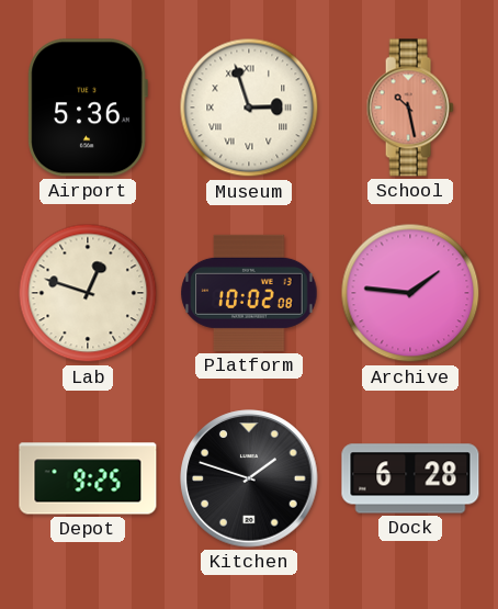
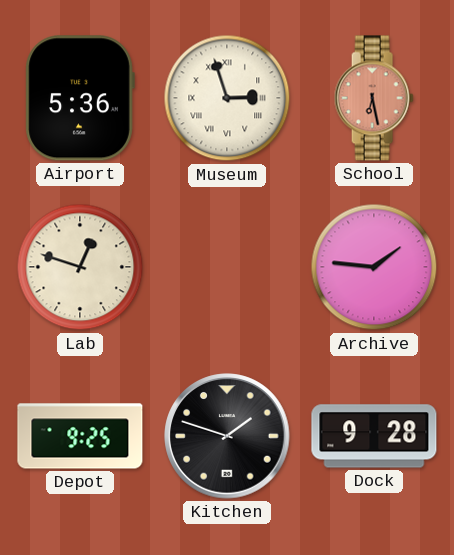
School: 10:28 -> 6:28
Platform: 10:02 -> none
Dock: 6:28 -> 9:28
